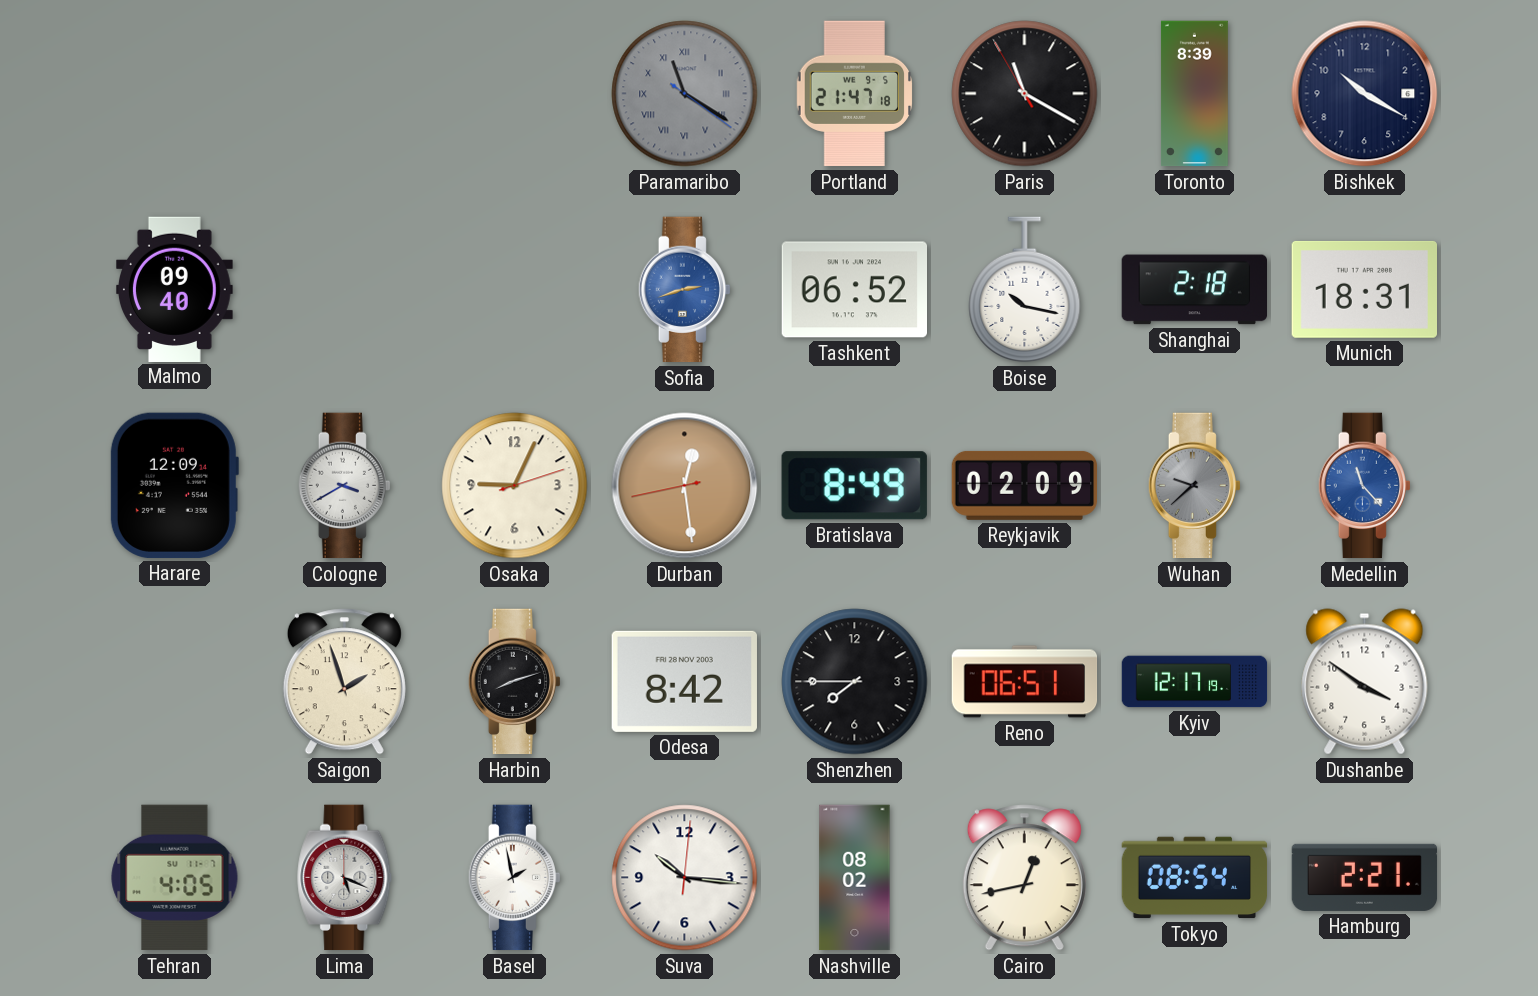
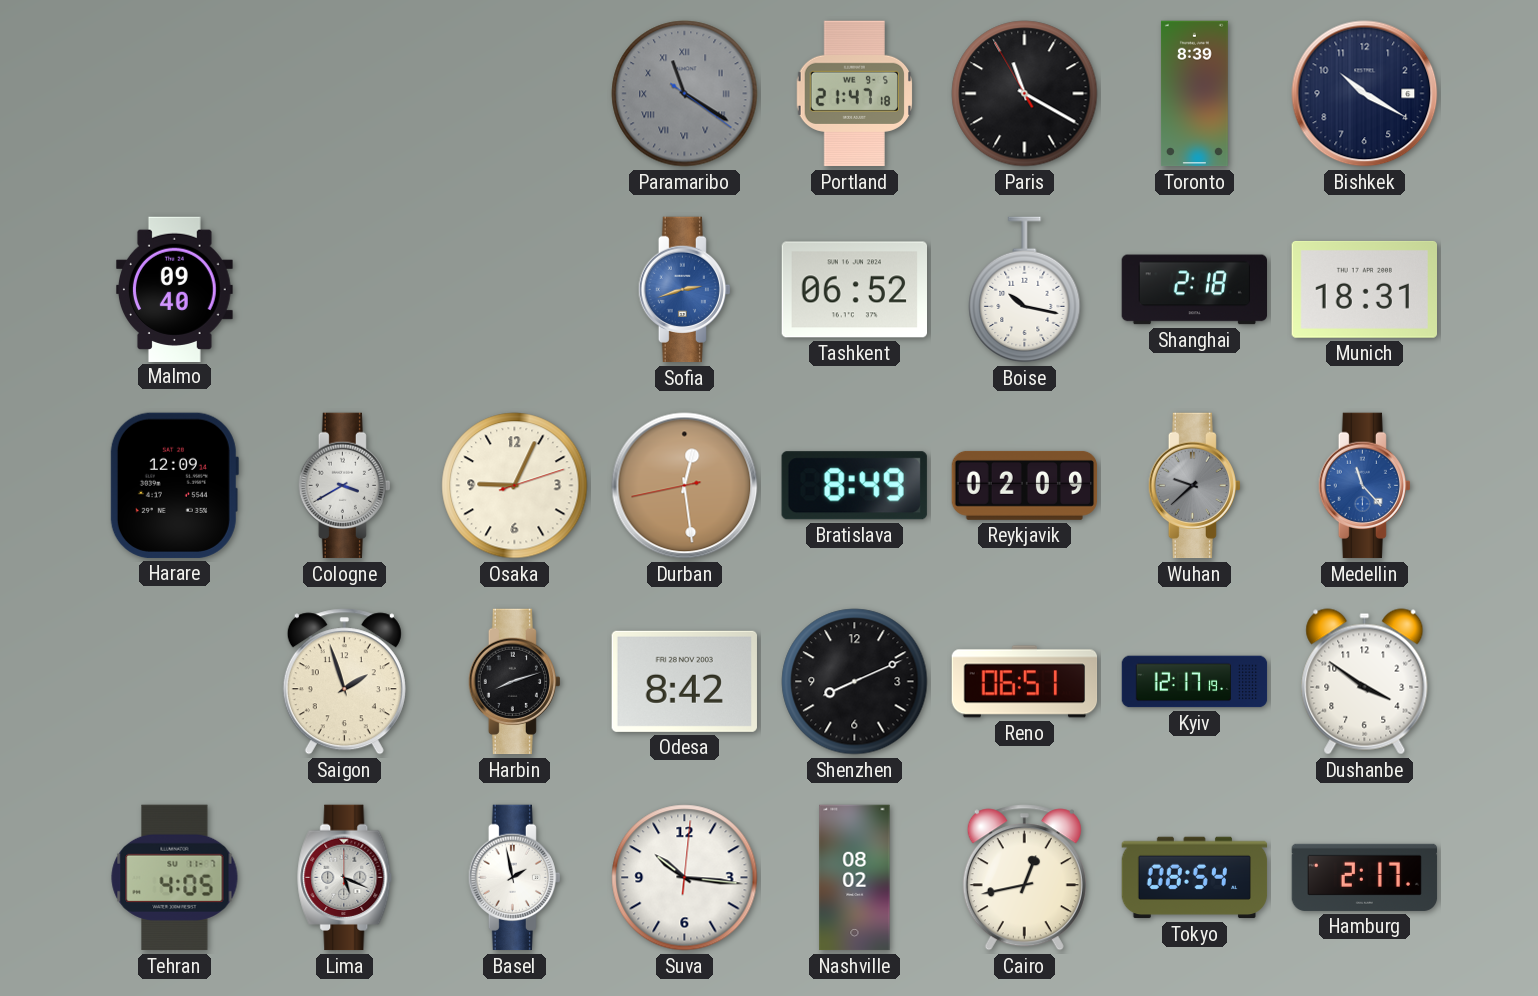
Shenzhen: 7:45 -> 8:11
Hamburg: 2:21 -> 2:17
